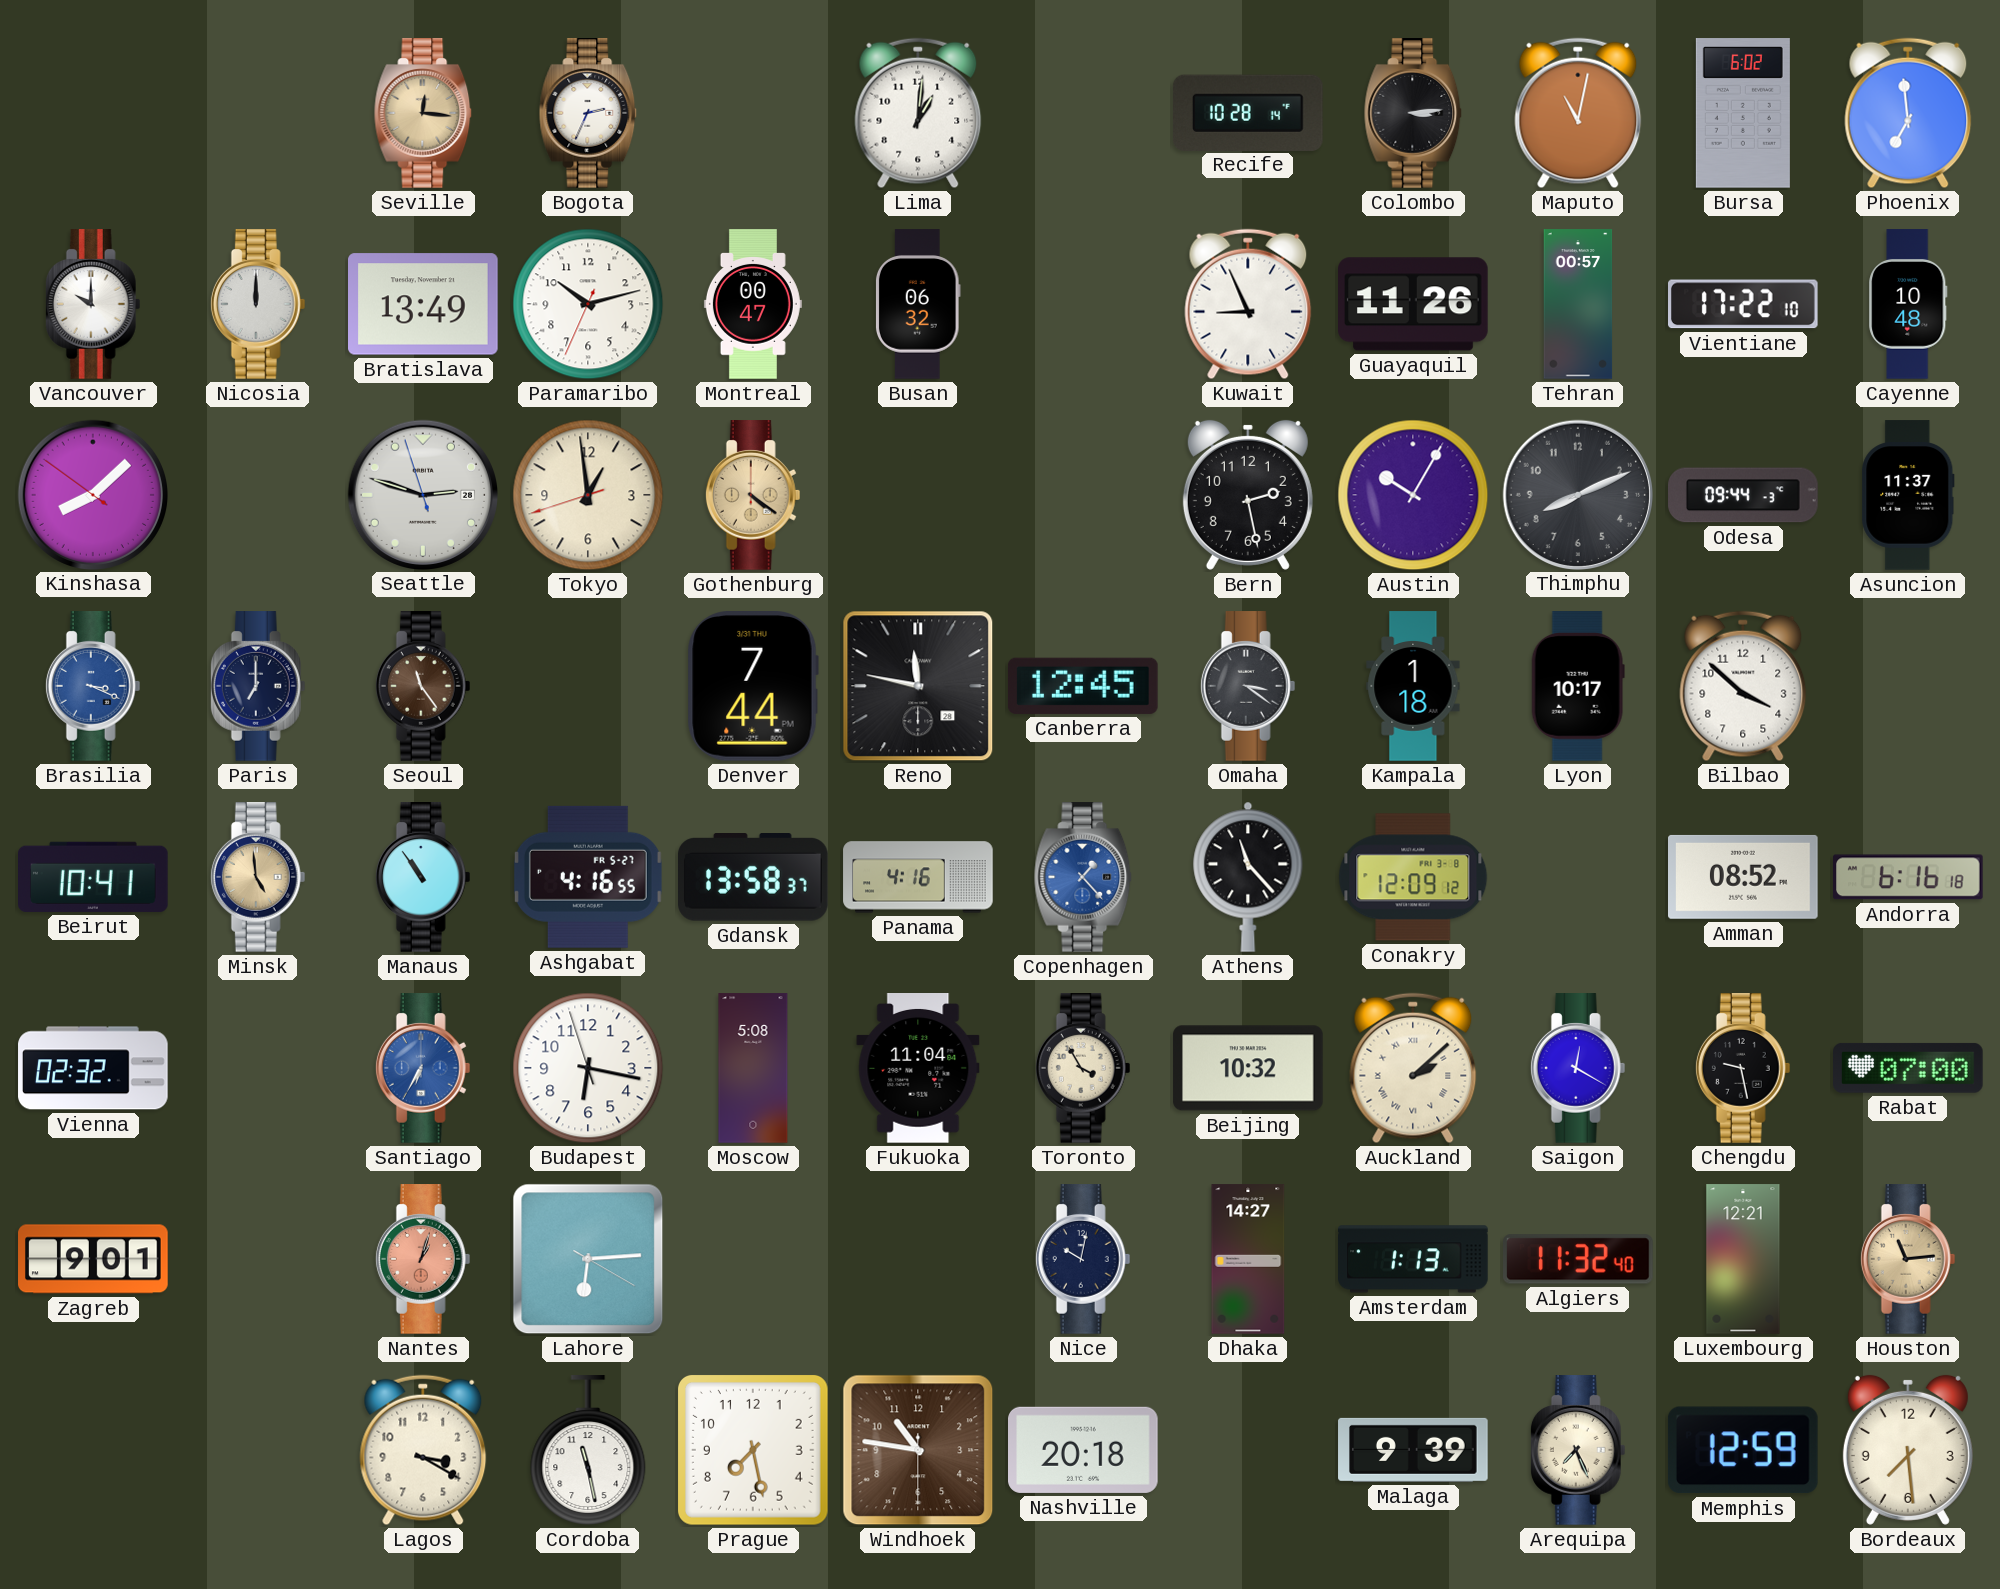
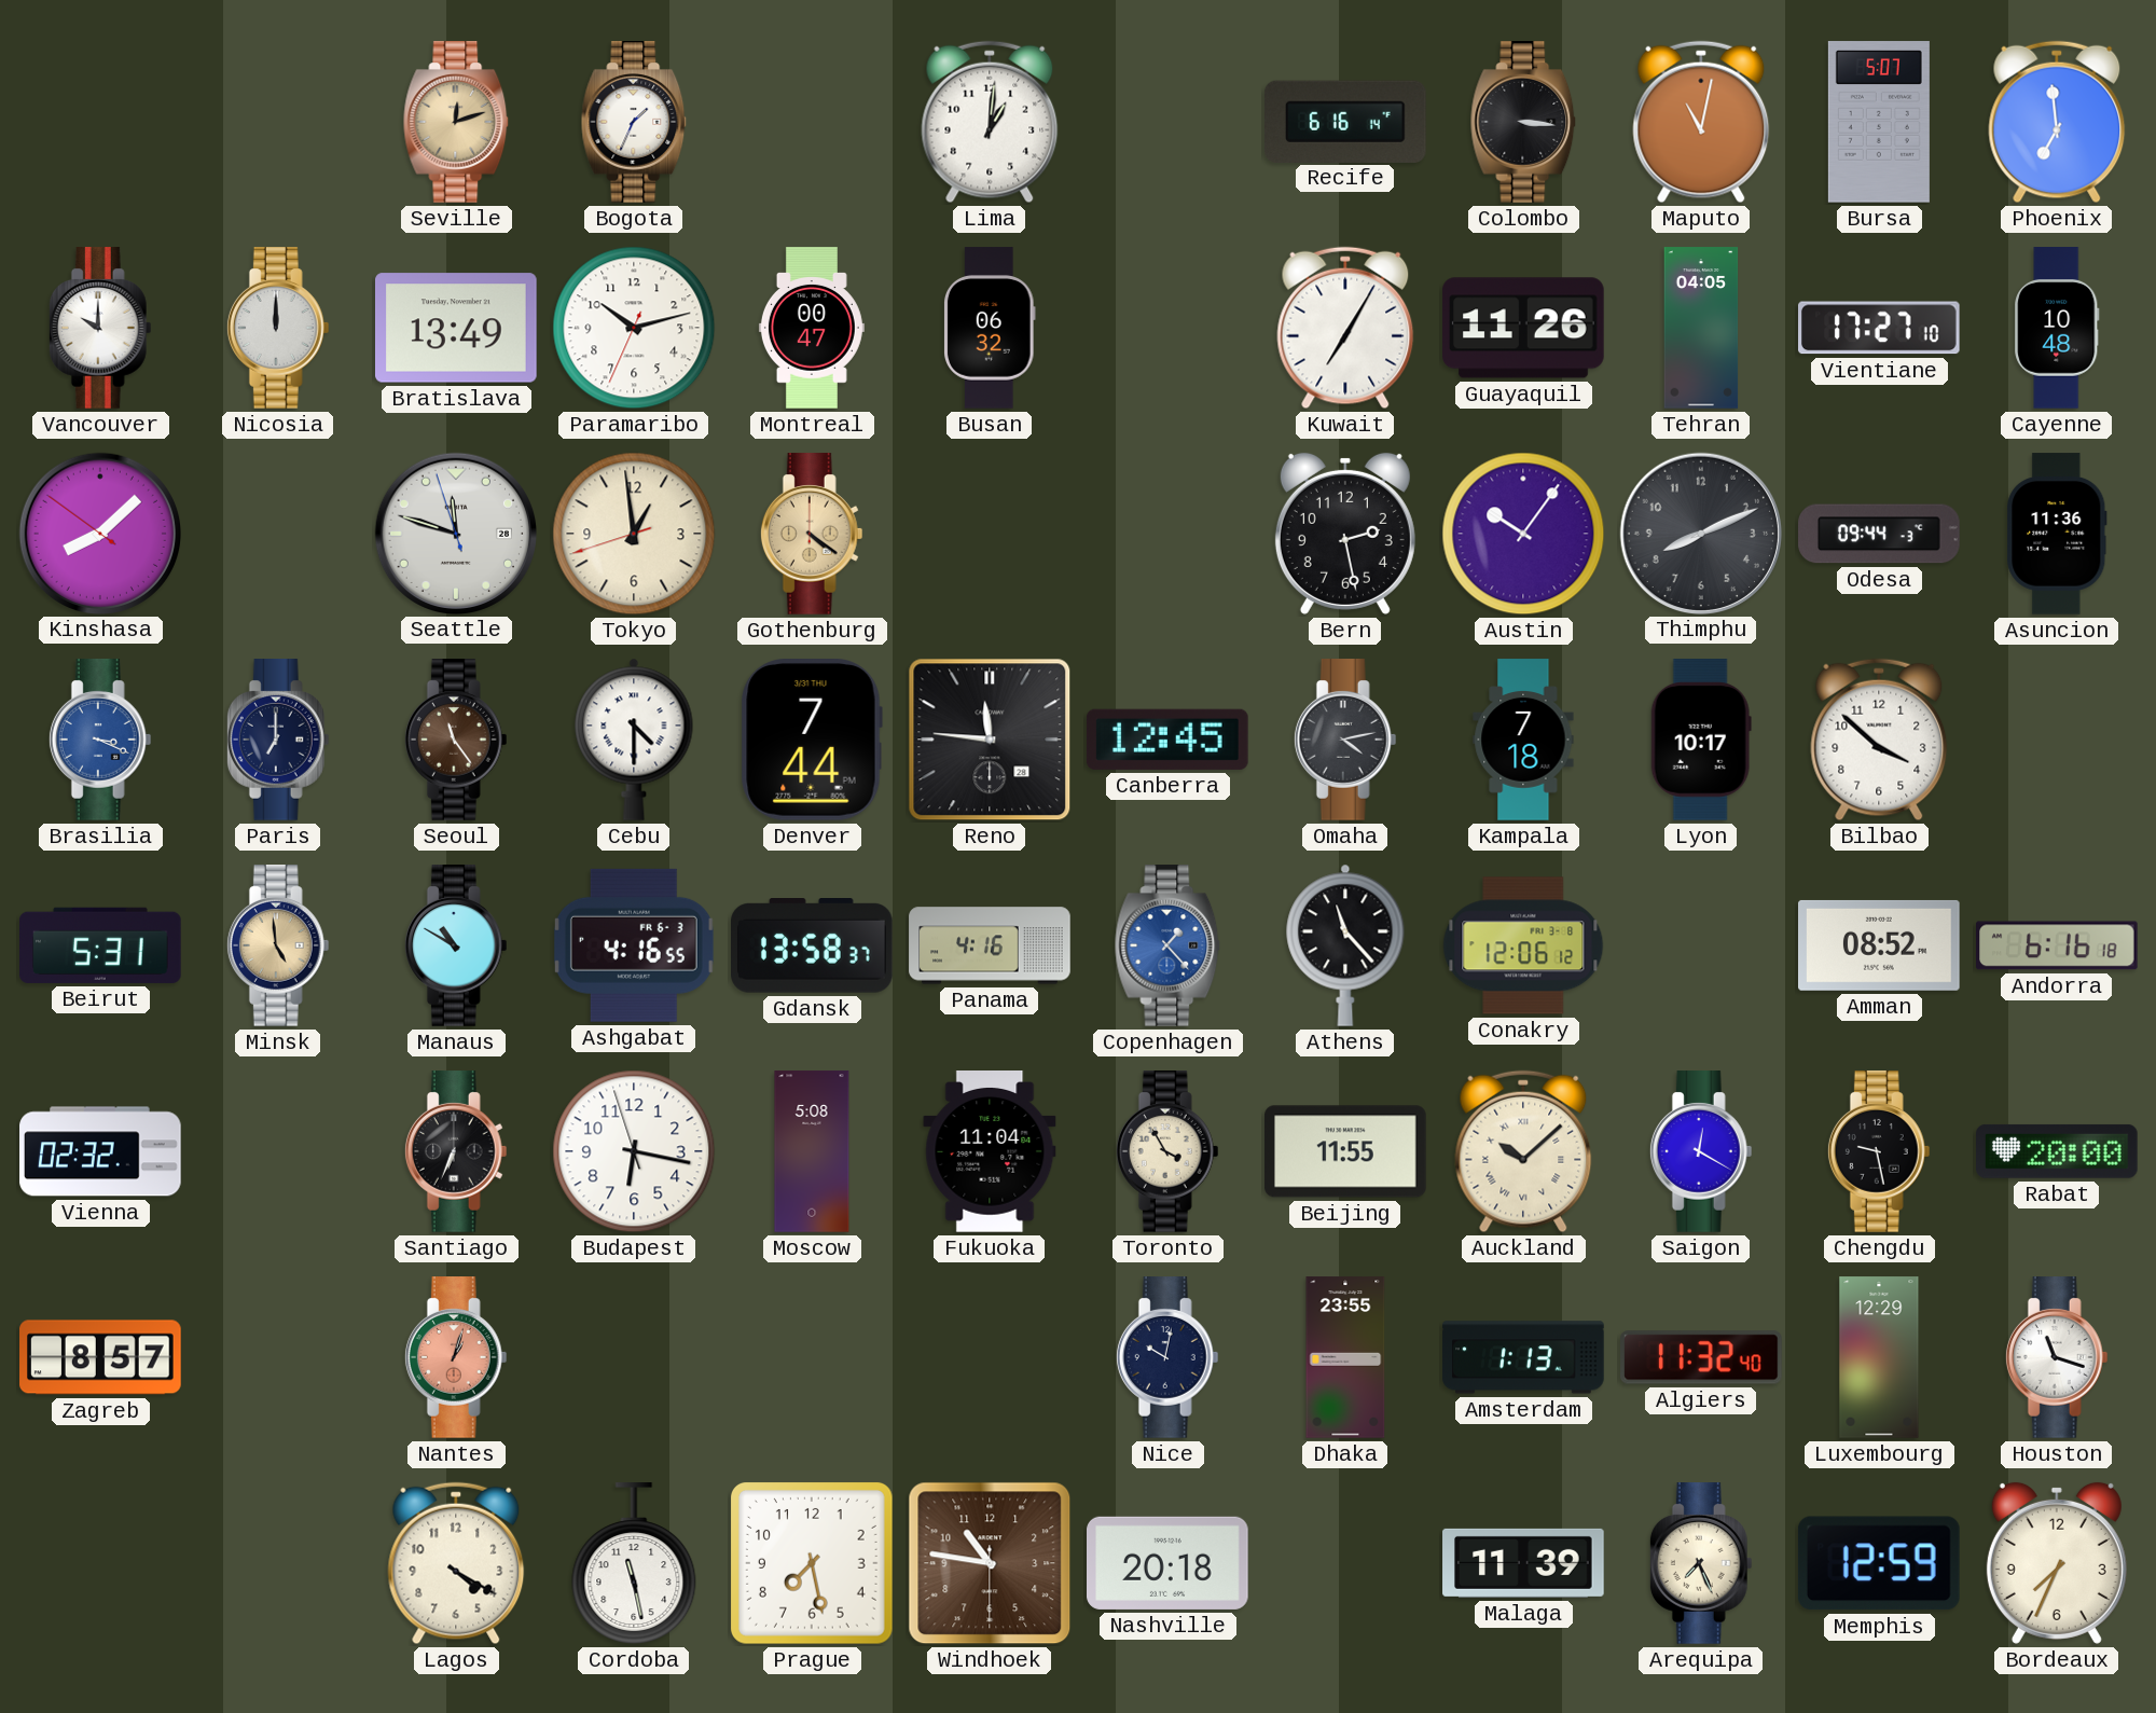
Seville: 12:16 -> 12:12
Bogota: 2:34 -> 1:34
Recife: 10:28 -> 6:16
Colombo: 3:14 -> 3:16
Bursa: 6:02 -> 5:07
Kuwait: 8:56 -> 7:05
Tehran: 00:57 -> 04:05
Vientiane: 17:22 -> 17:27
Seattle: 2:47 -> 11:47
Austin: 10:05 -> 10:06
Asuncion: 11:37 -> 11:36
Cebu: none -> 4:30
Reno: 11:47 -> 11:46
Omaha: 3:21 -> 4:13
Kampala: 1:18 -> 7:18
Beirut: 10:41 -> 5:31
Manaus: 10:54 -> 10:50
Ashgabat date: FR 5-27 -> FR 6-3
Conakry: 12:09 -> 12:06
Santiago: 6:35 -> 6:34
Santiago dial: blue -> black
Beijing: 10:32 -> 11:55
Auckland: 2:08 -> 10:08
Rabat: 07:00 -> 20:00
Zagreb: 9:01 -> 8:57
Lahore: 6:14 -> none
Dhaka: 14:27 -> 23:55
Luxembourg: 12:21 -> 12:29
Houston: 11:14 -> 11:18
Houston dial: champagne -> white
Lagos: 3:20 -> 4:20
Malaga: 9:39 -> 11:39
Bordeaux: 7:29 -> 7:34
